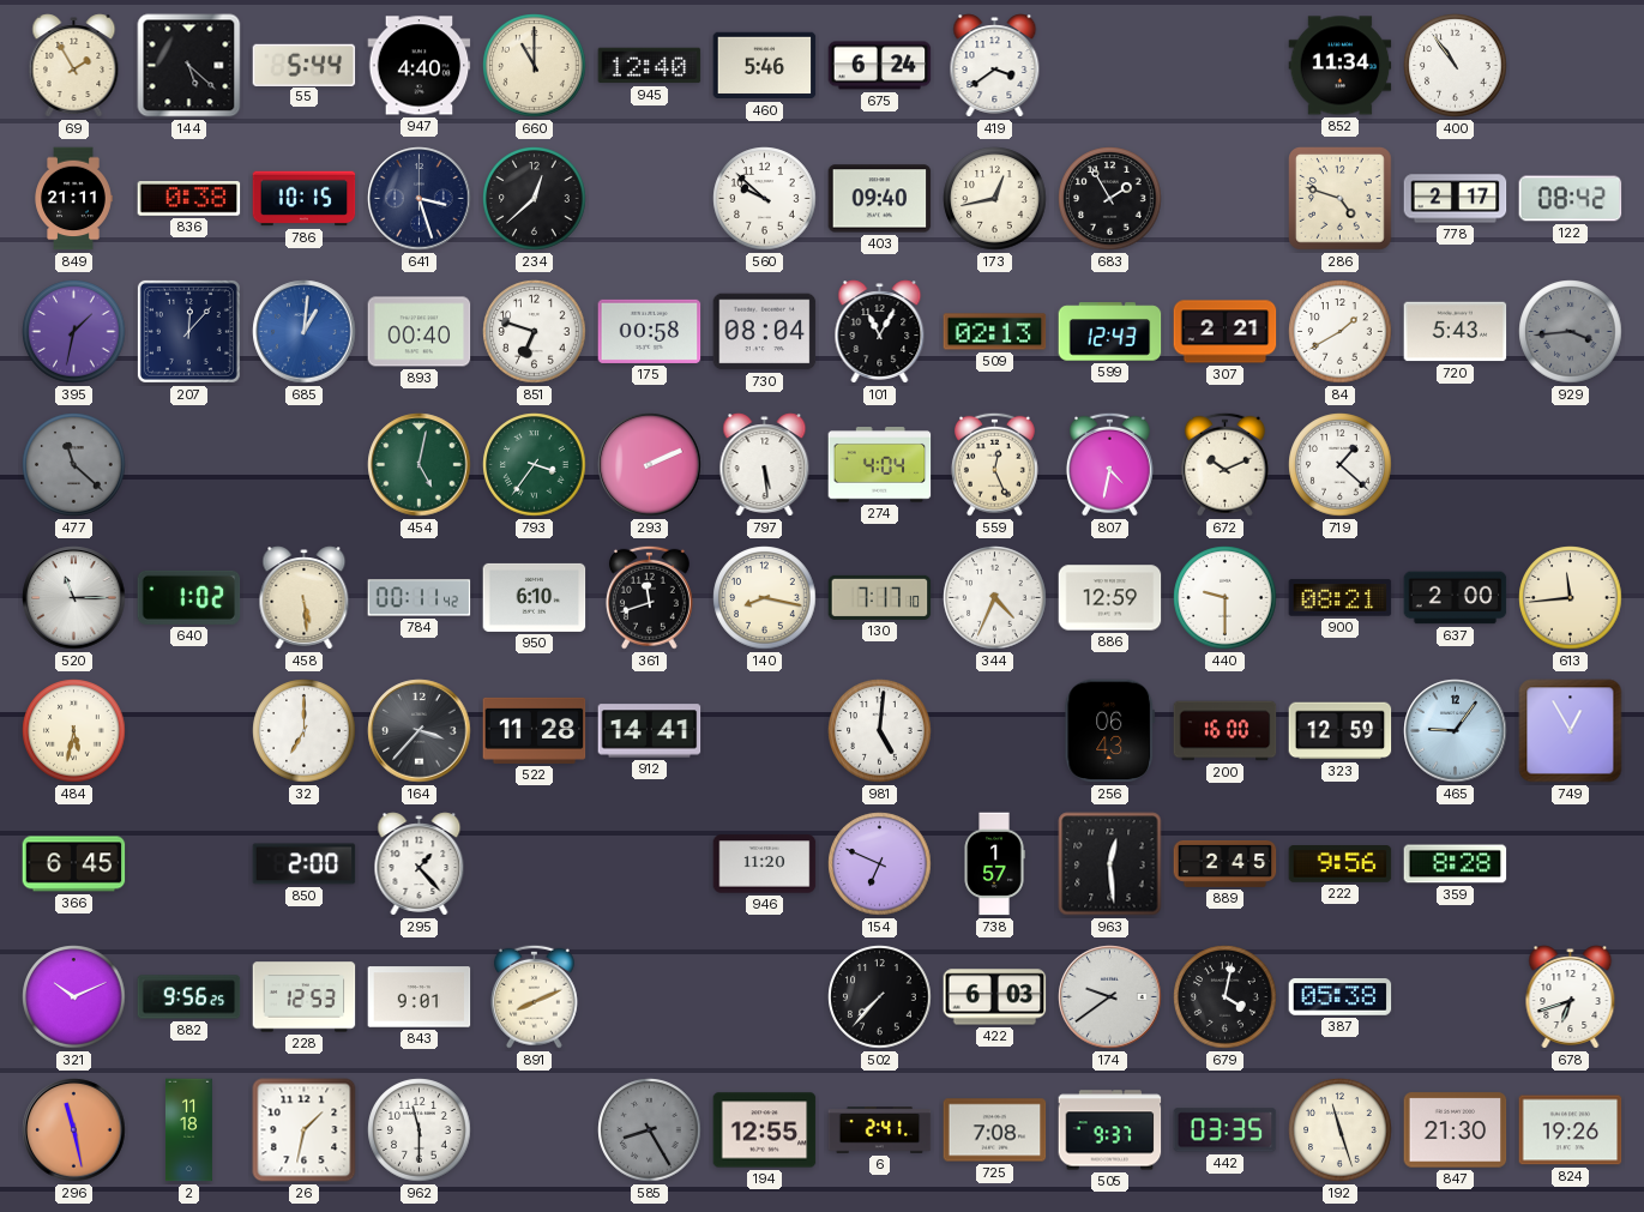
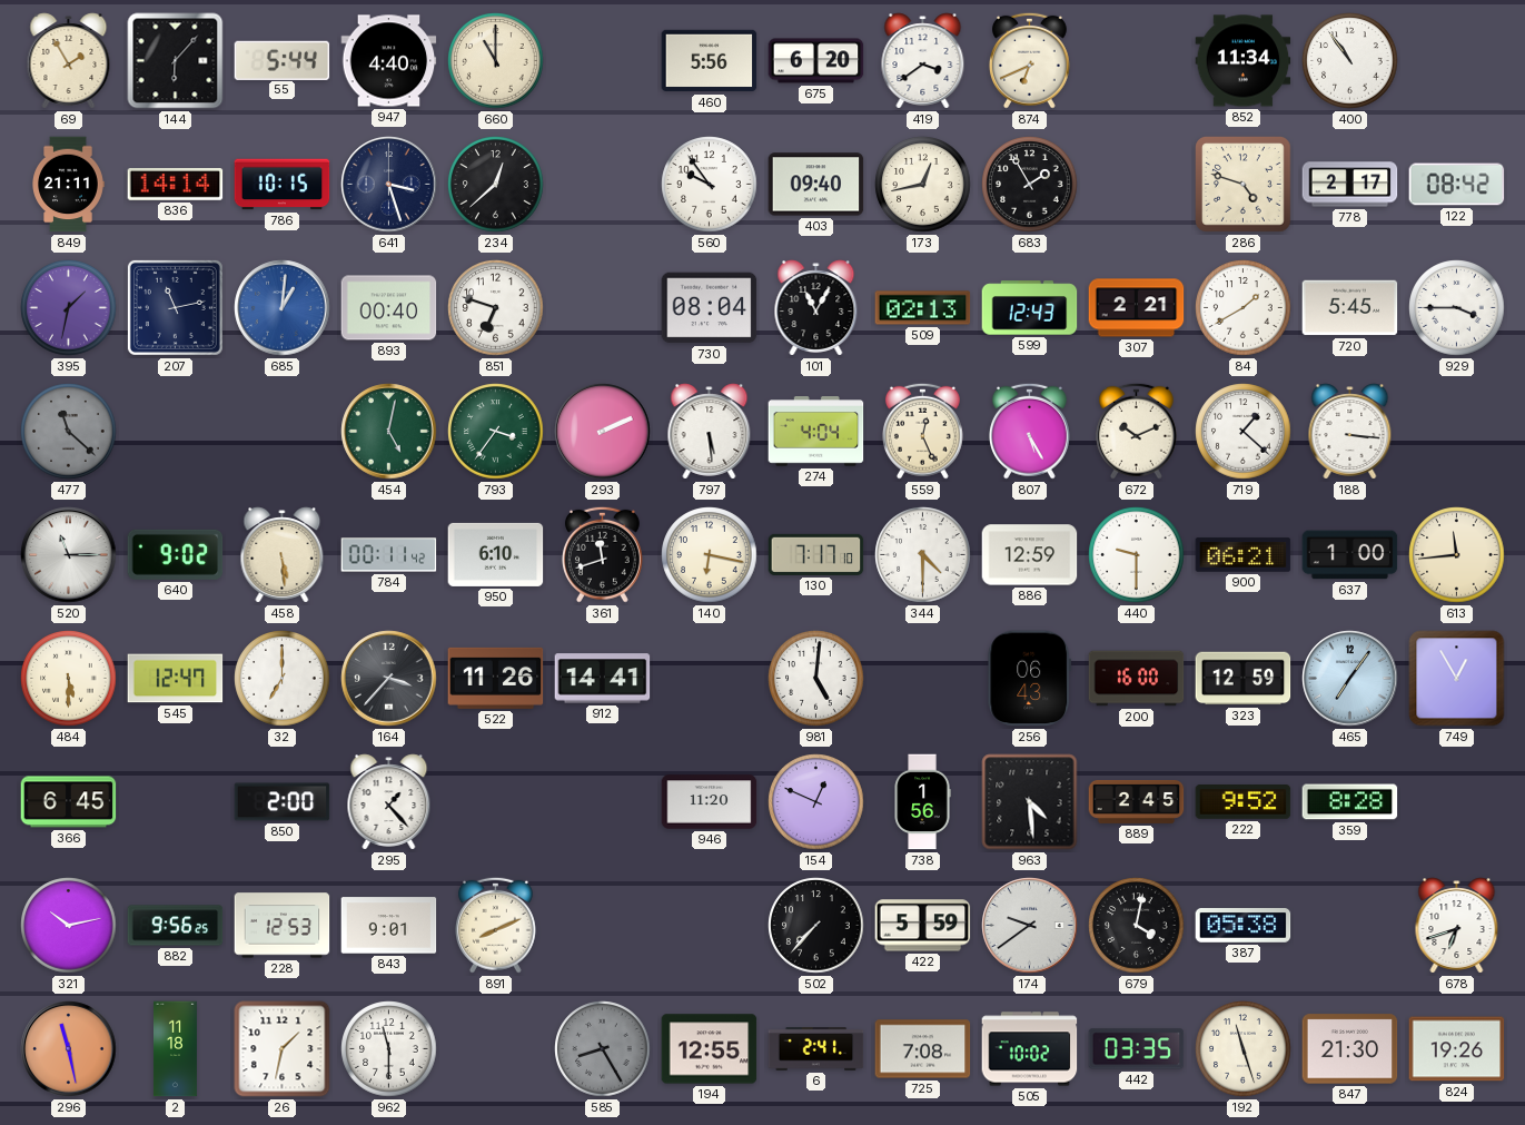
144: 5:22 -> 6:07
945: 12:40 -> none
460: 5:46 -> 5:56
675: 6:24 -> 6:20
874: none -> 6:41
836: 0:38 -> 14:14
560: 9:52 -> 9:54
207: 12:07 -> 11:13
175: 00:58 -> none
720: 5:43 -> 5:45
929: 3:44 -> 3:45
929 dial: grey -> white
807: 4:32 -> 5:25
188: none -> 3:16
640: 1:02 -> 9:02
140: 8:17 -> 6:17
344: 4:34 -> 4:30
900: 08:21 -> 06:21
637: 2:00 -> 1:00
484: 5:32 -> 5:30
545: none -> 12:47
522: 11:28 -> 11:26
465: 9:06 -> 7:06
154: 6:49 -> 12:49
738: 1:57 -> 1:56
963: 12:29 -> 4:29
222: 9:56 -> 9:52
321: 10:11 -> 10:13
422: 6:03 -> 5:59
505: 9:37 -> 10:02
